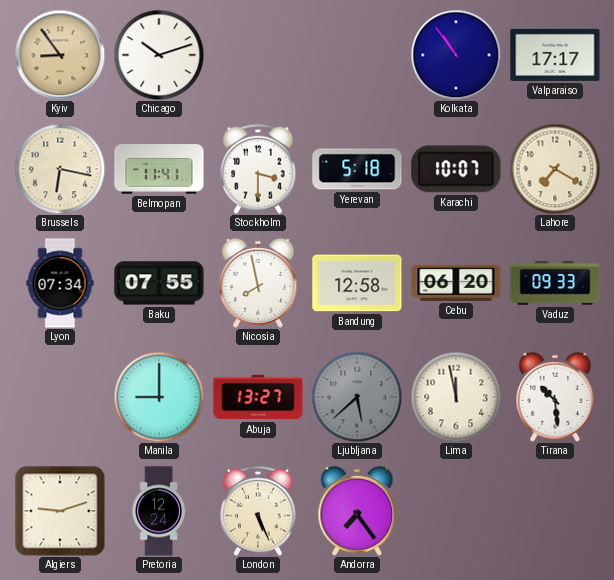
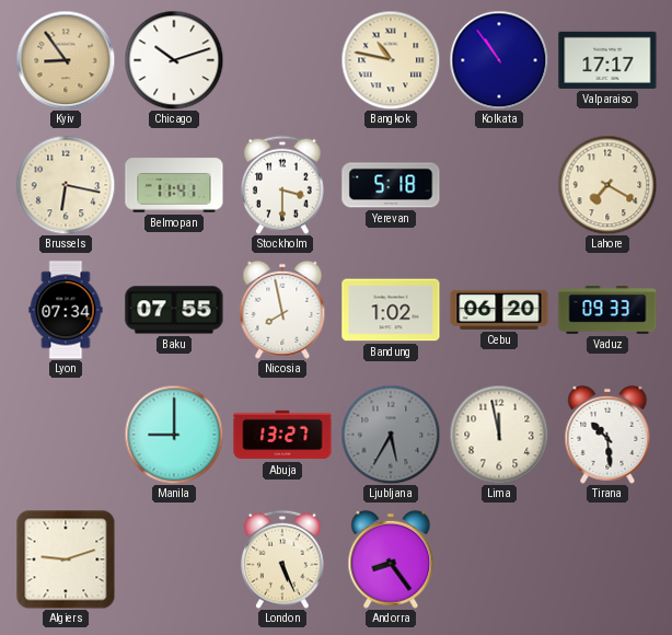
Bangkok: none -> 10:47
Karachi: 10:07 -> none
Bandung: 12:58 -> 1:02
Ljubljana: 5:38 -> 5:35
Pretoria: 12:24 -> none
Andorra: 7:24 -> 8:24
